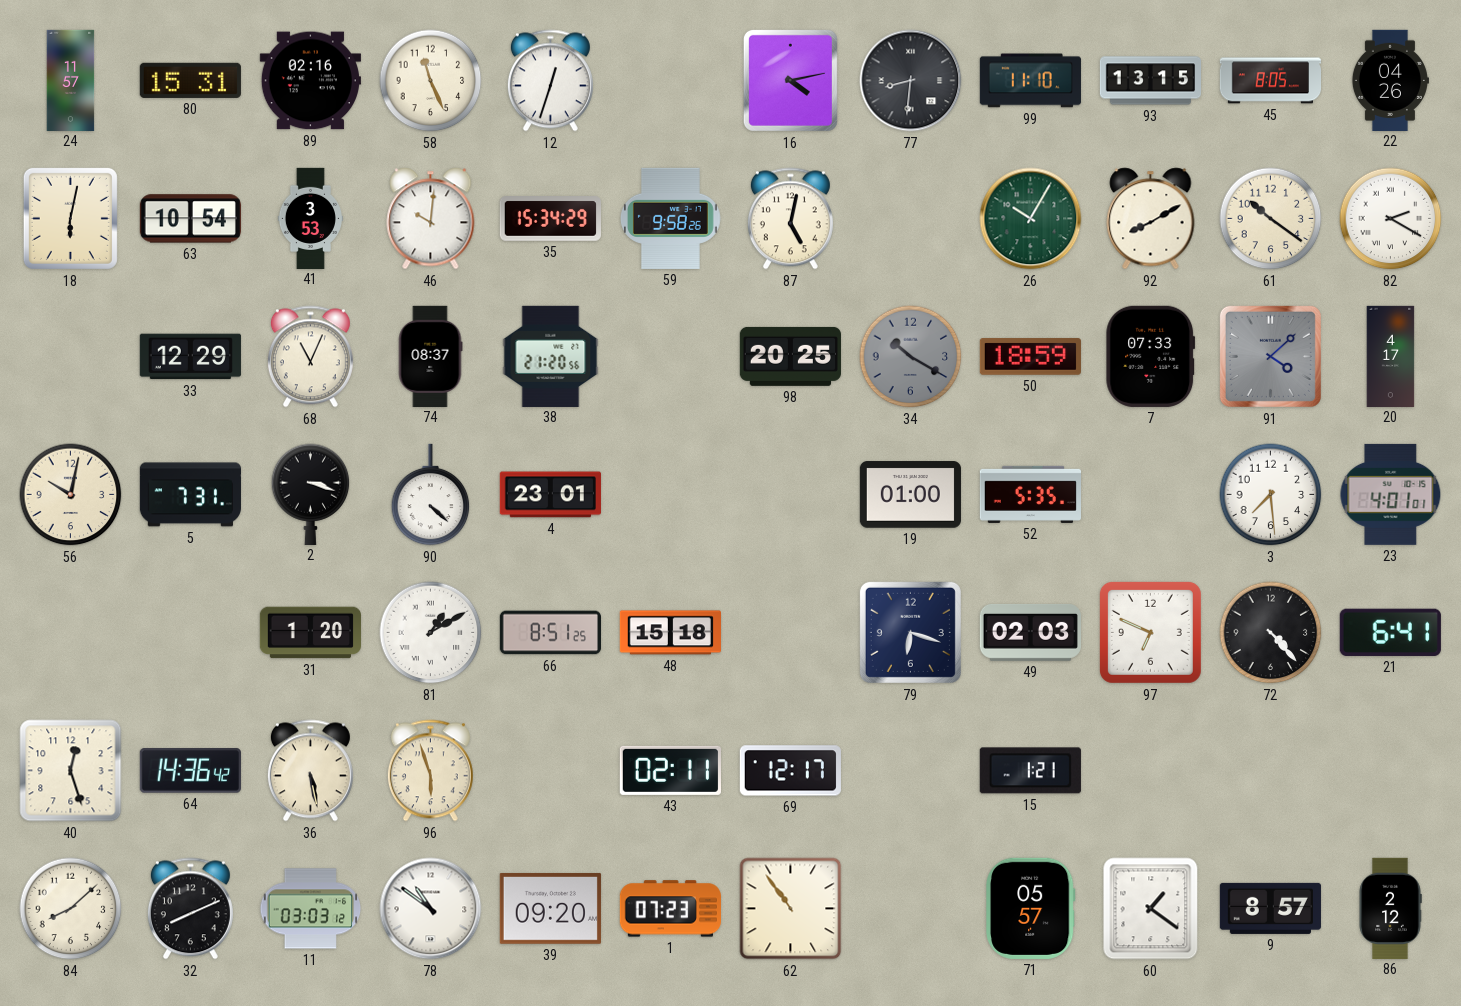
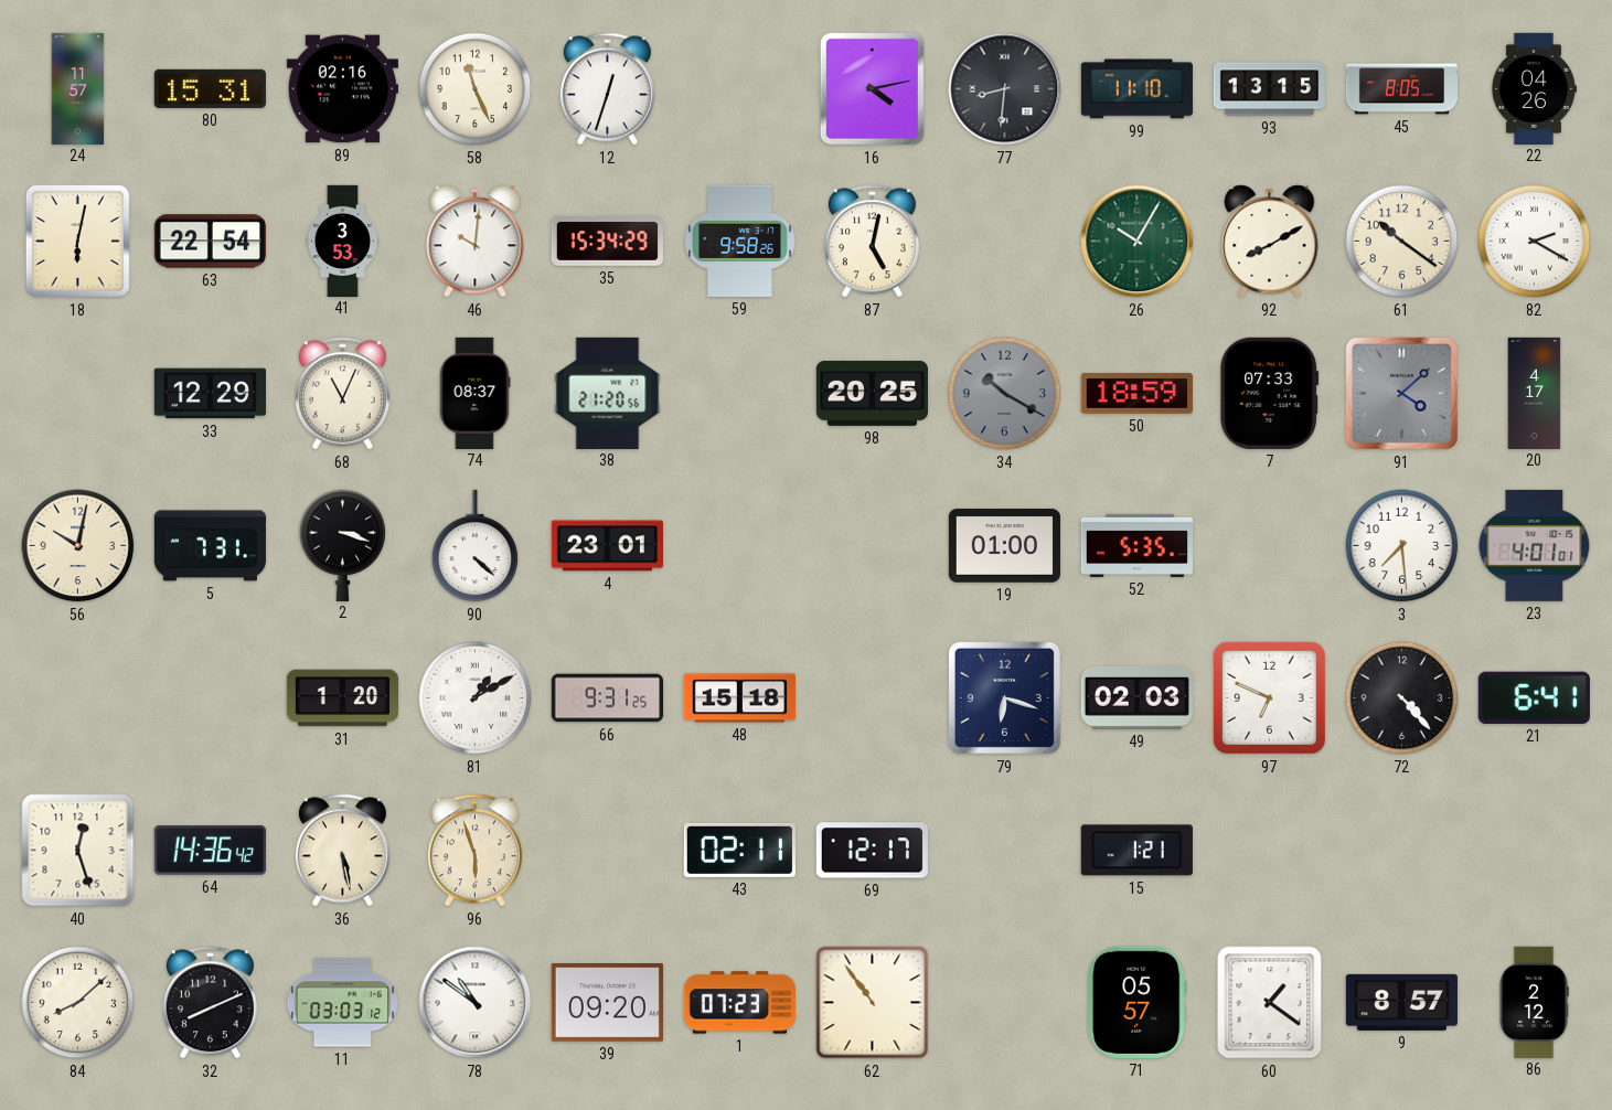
63: 10:54 -> 22:54
66: 8:51 -> 9:31
